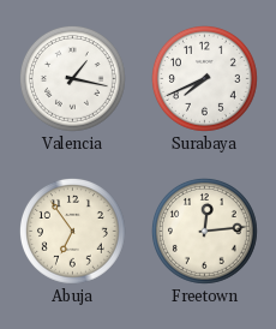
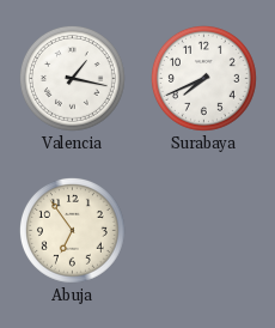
Freetown: 12:14 -> none
